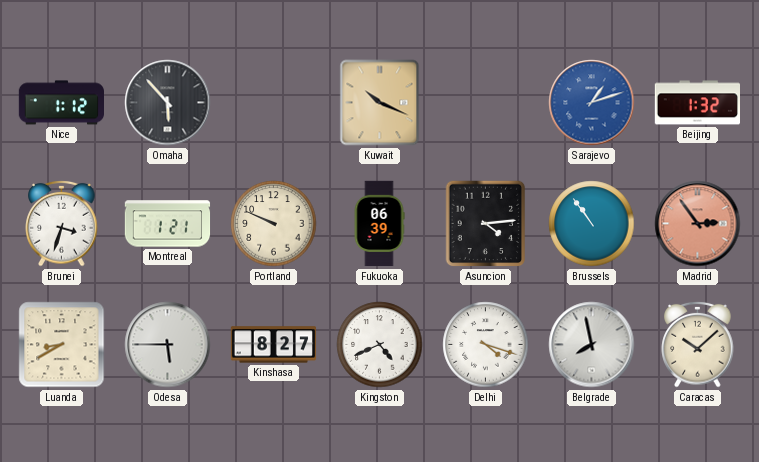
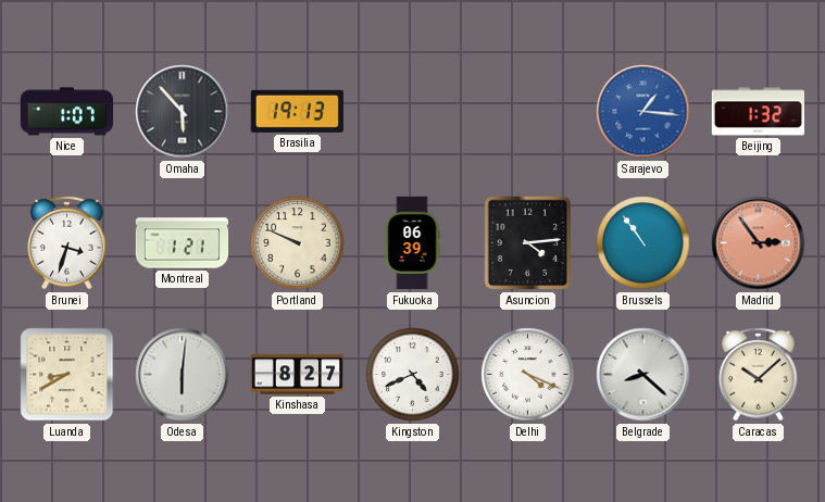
Nice: 1:12 -> 1:07
Brasilia: none -> 19:13
Kuwait: 10:19 -> none
Sarajevo: 1:12 -> 1:16
Odesa: 5:45 -> 6:01
Delhi: 4:18 -> 4:19
Belgrade: 7:58 -> 8:22
